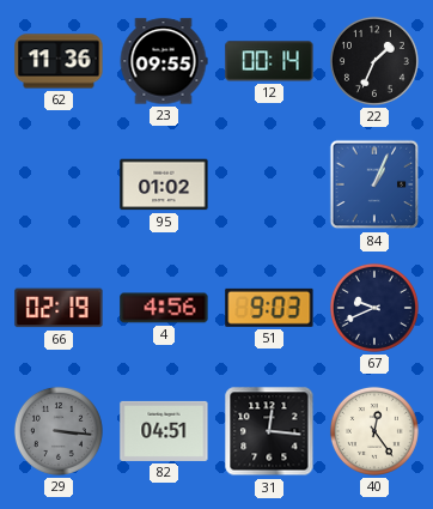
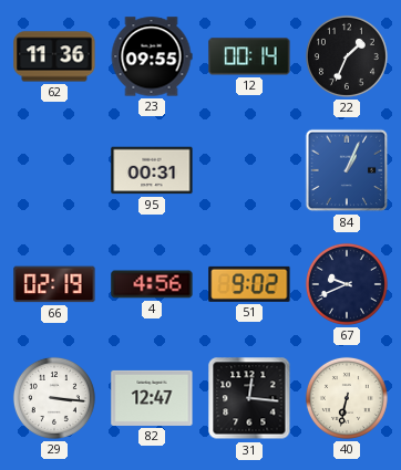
95: 01:02 -> 00:31
51: 9:03 -> 9:02
29 dial: grey -> white
82: 04:51 -> 12:47
40: 12:24 -> 6:32
